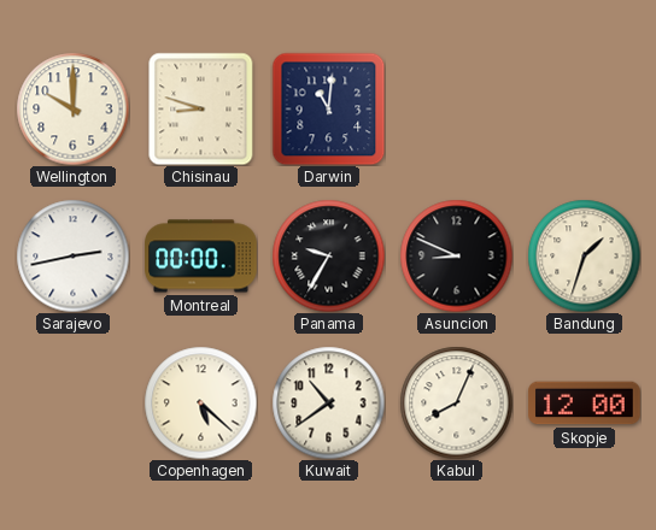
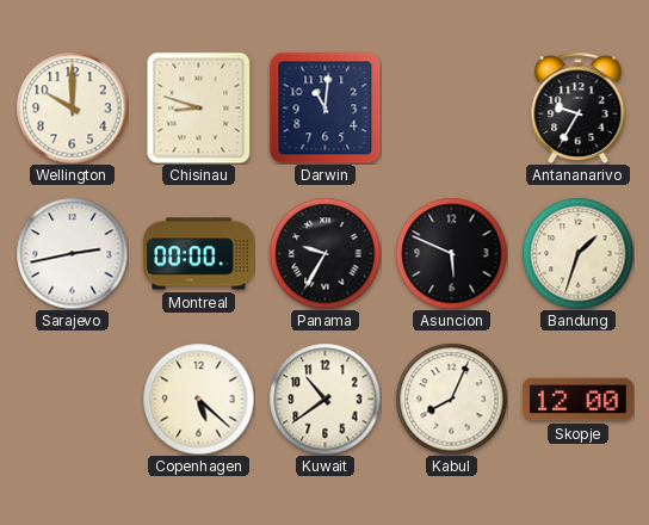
Antananarivo: none -> 9:35
Asuncion: 8:49 -> 5:49
